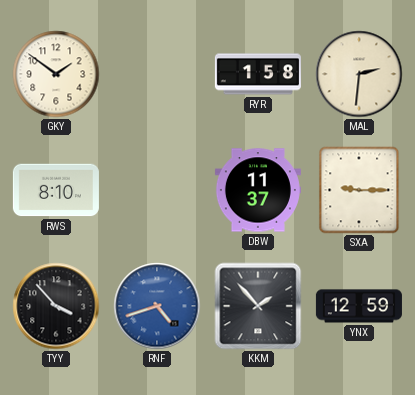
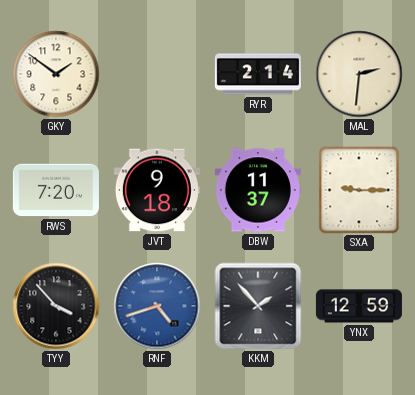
RYR: 1:58 -> 2:14
RWS: 8:10 -> 7:20
JVT: none -> 9:18
